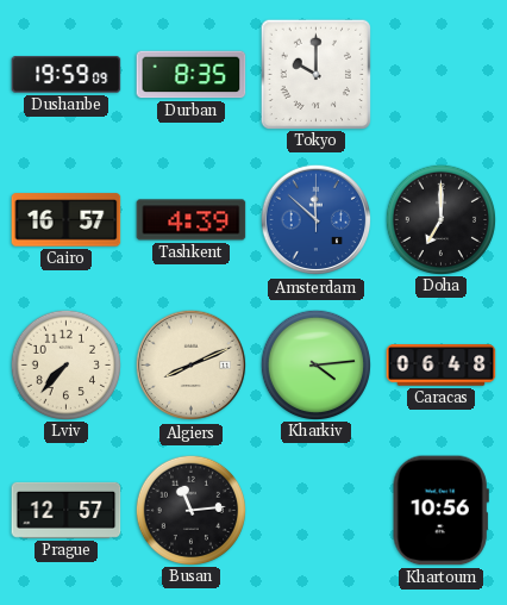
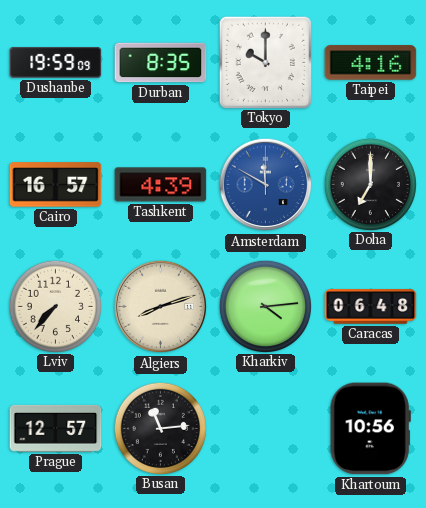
Taipei: none -> 4:16
Amsterdam: 11:52 -> 11:50
Algiers: 8:11 -> 8:12
